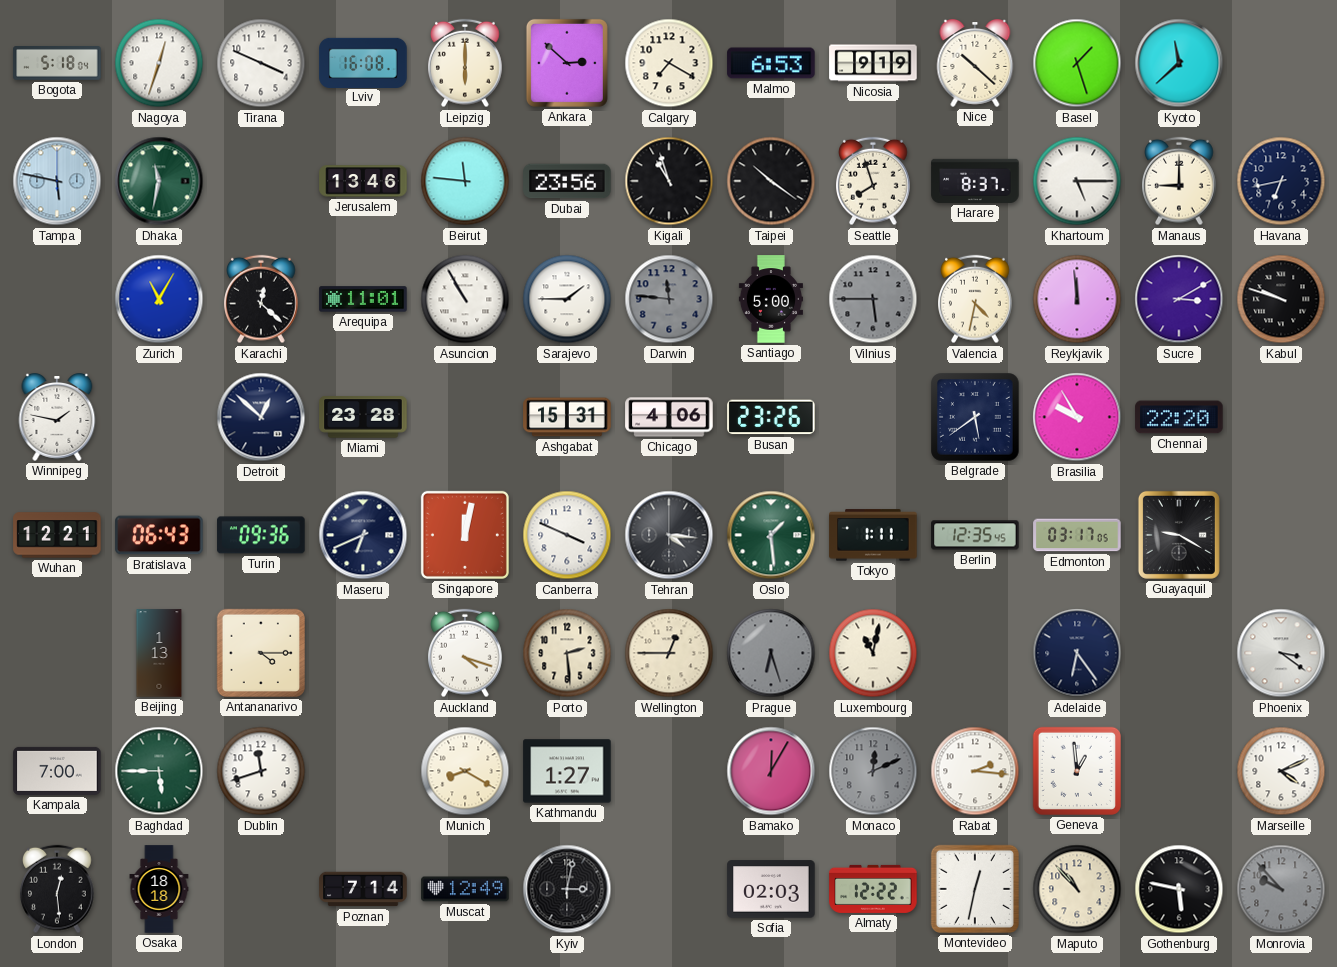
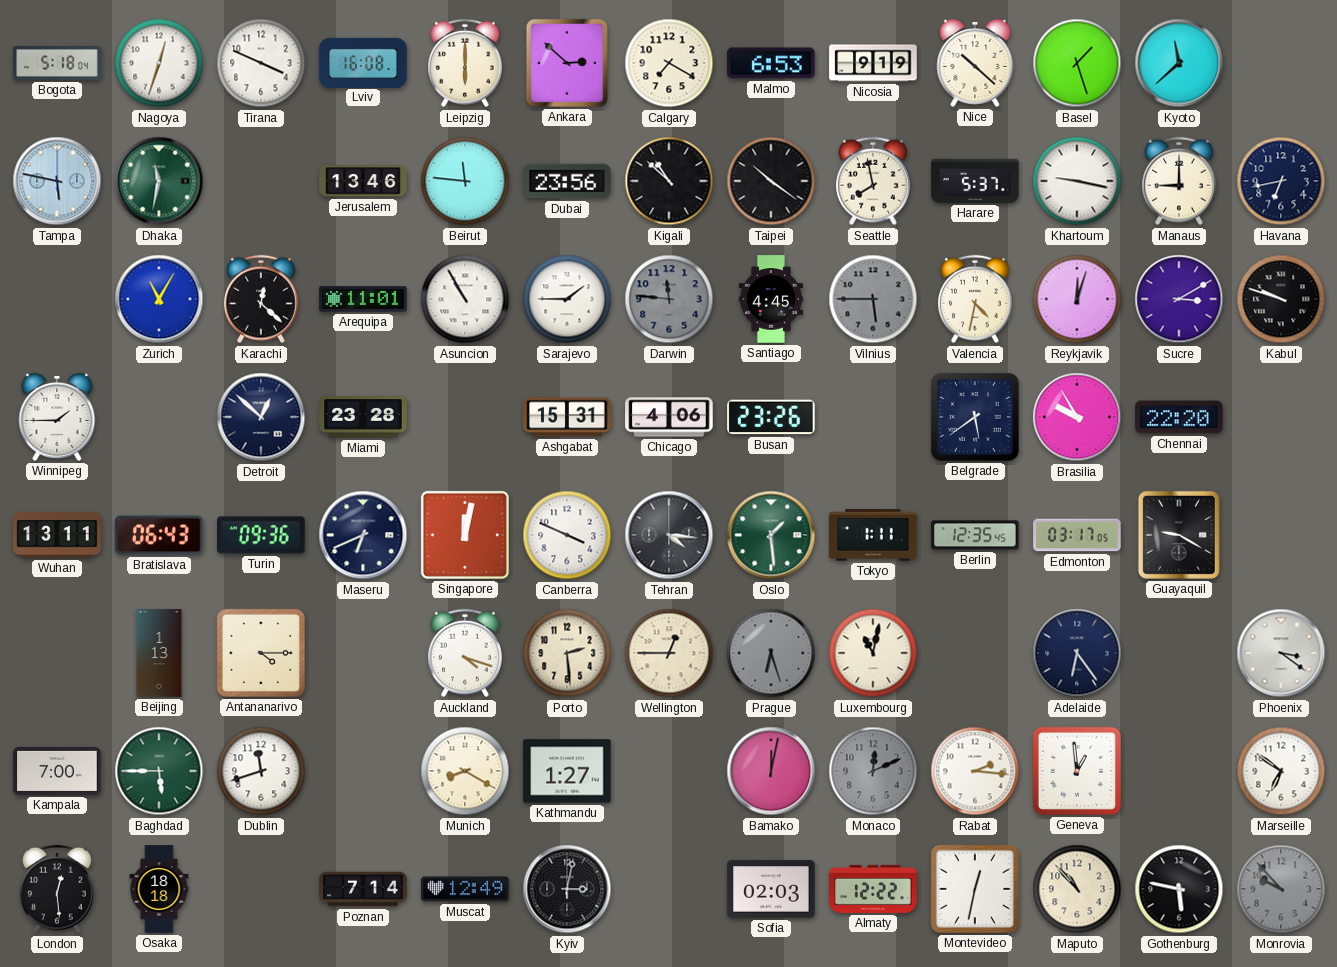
Kigali: 10:57 -> 10:52
Seattle: 7:57 -> 7:58
Harare: 8:37 -> 5:37
Khartoum: 5:15 -> 9:17
Santiago: 5:00 -> 4:45
Reykjavik: 11:59 -> 12:03
Winnipeg: 1:47 -> 1:45
Wuhan: 12:21 -> 13:11
Bamako: 12:05 -> 12:02
Marseille: 4:11 -> 6:51
